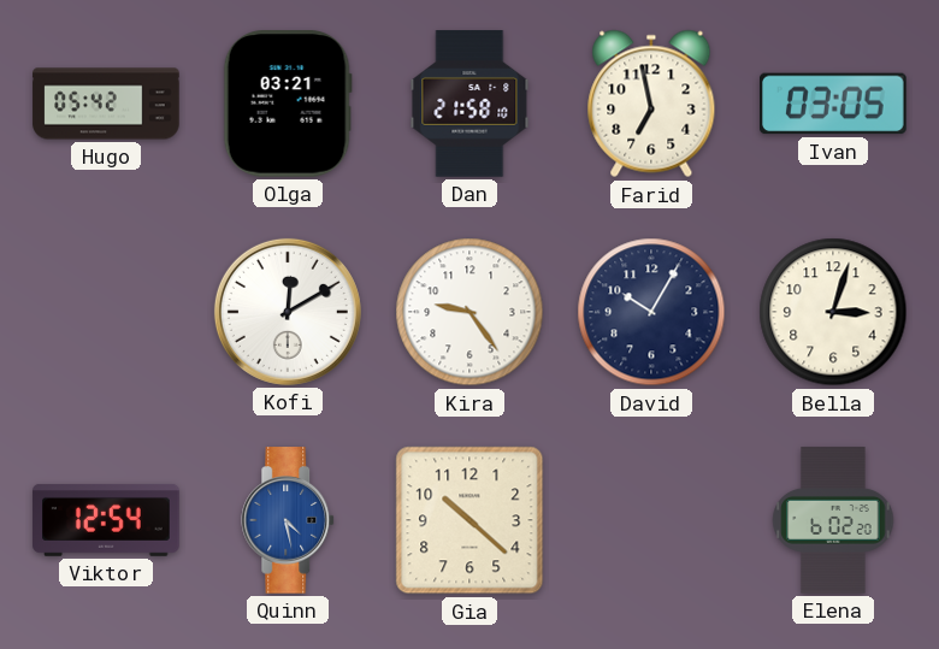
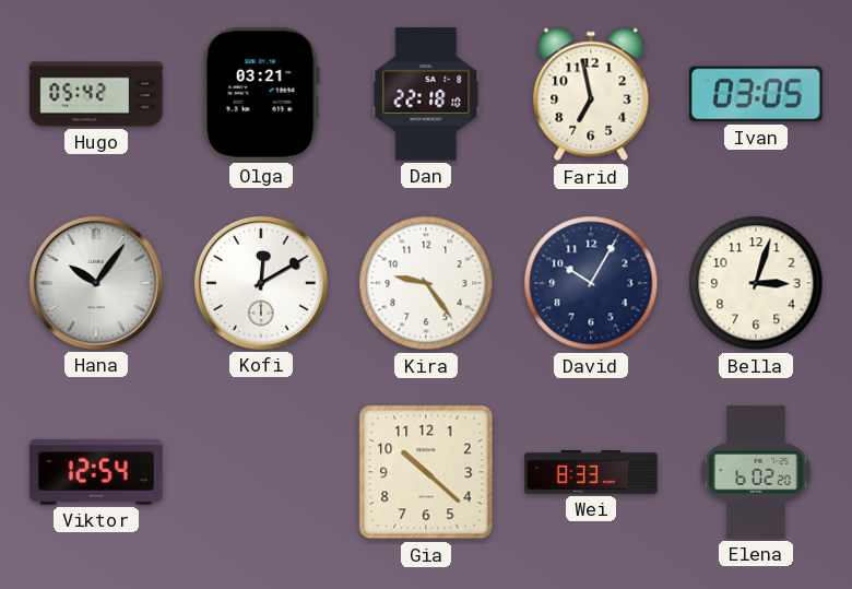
Dan: 21:58 -> 22:18
Hana: none -> 10:06
Quinn: 4:28 -> none
Wei: none -> 8:33
